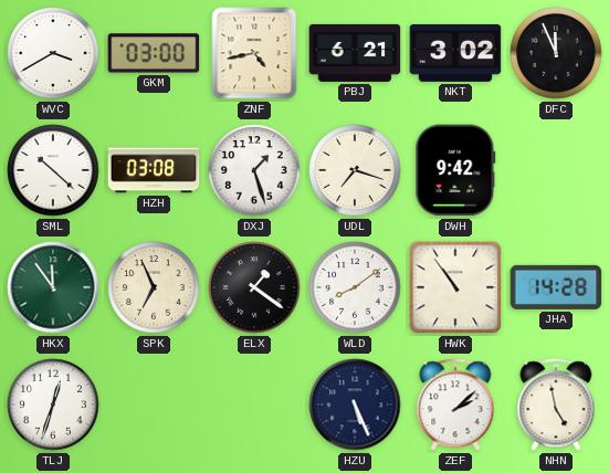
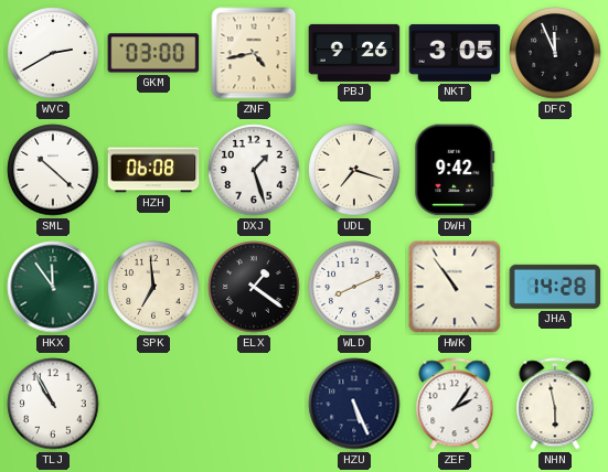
WVC: 3:40 -> 2:40
PBJ: 6:21 -> 9:26
NKT: 3:02 -> 3:05
HZH: 03:08 -> 06:08
SPK: 6:56 -> 6:59
WLD: 8:09 -> 8:11
TLJ: 12:33 -> 10:55
ZEF: 2:08 -> 2:06
NHN: 4:58 -> 5:58
